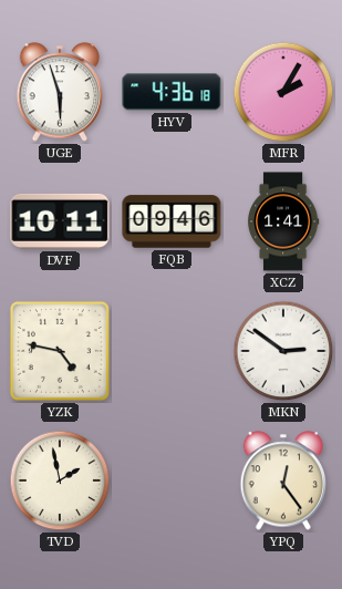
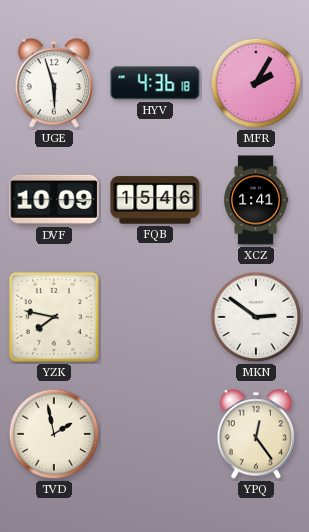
DVF: 10:11 -> 10:09
FQB: 09:46 -> 15:46
YZK: 4:47 -> 7:47
